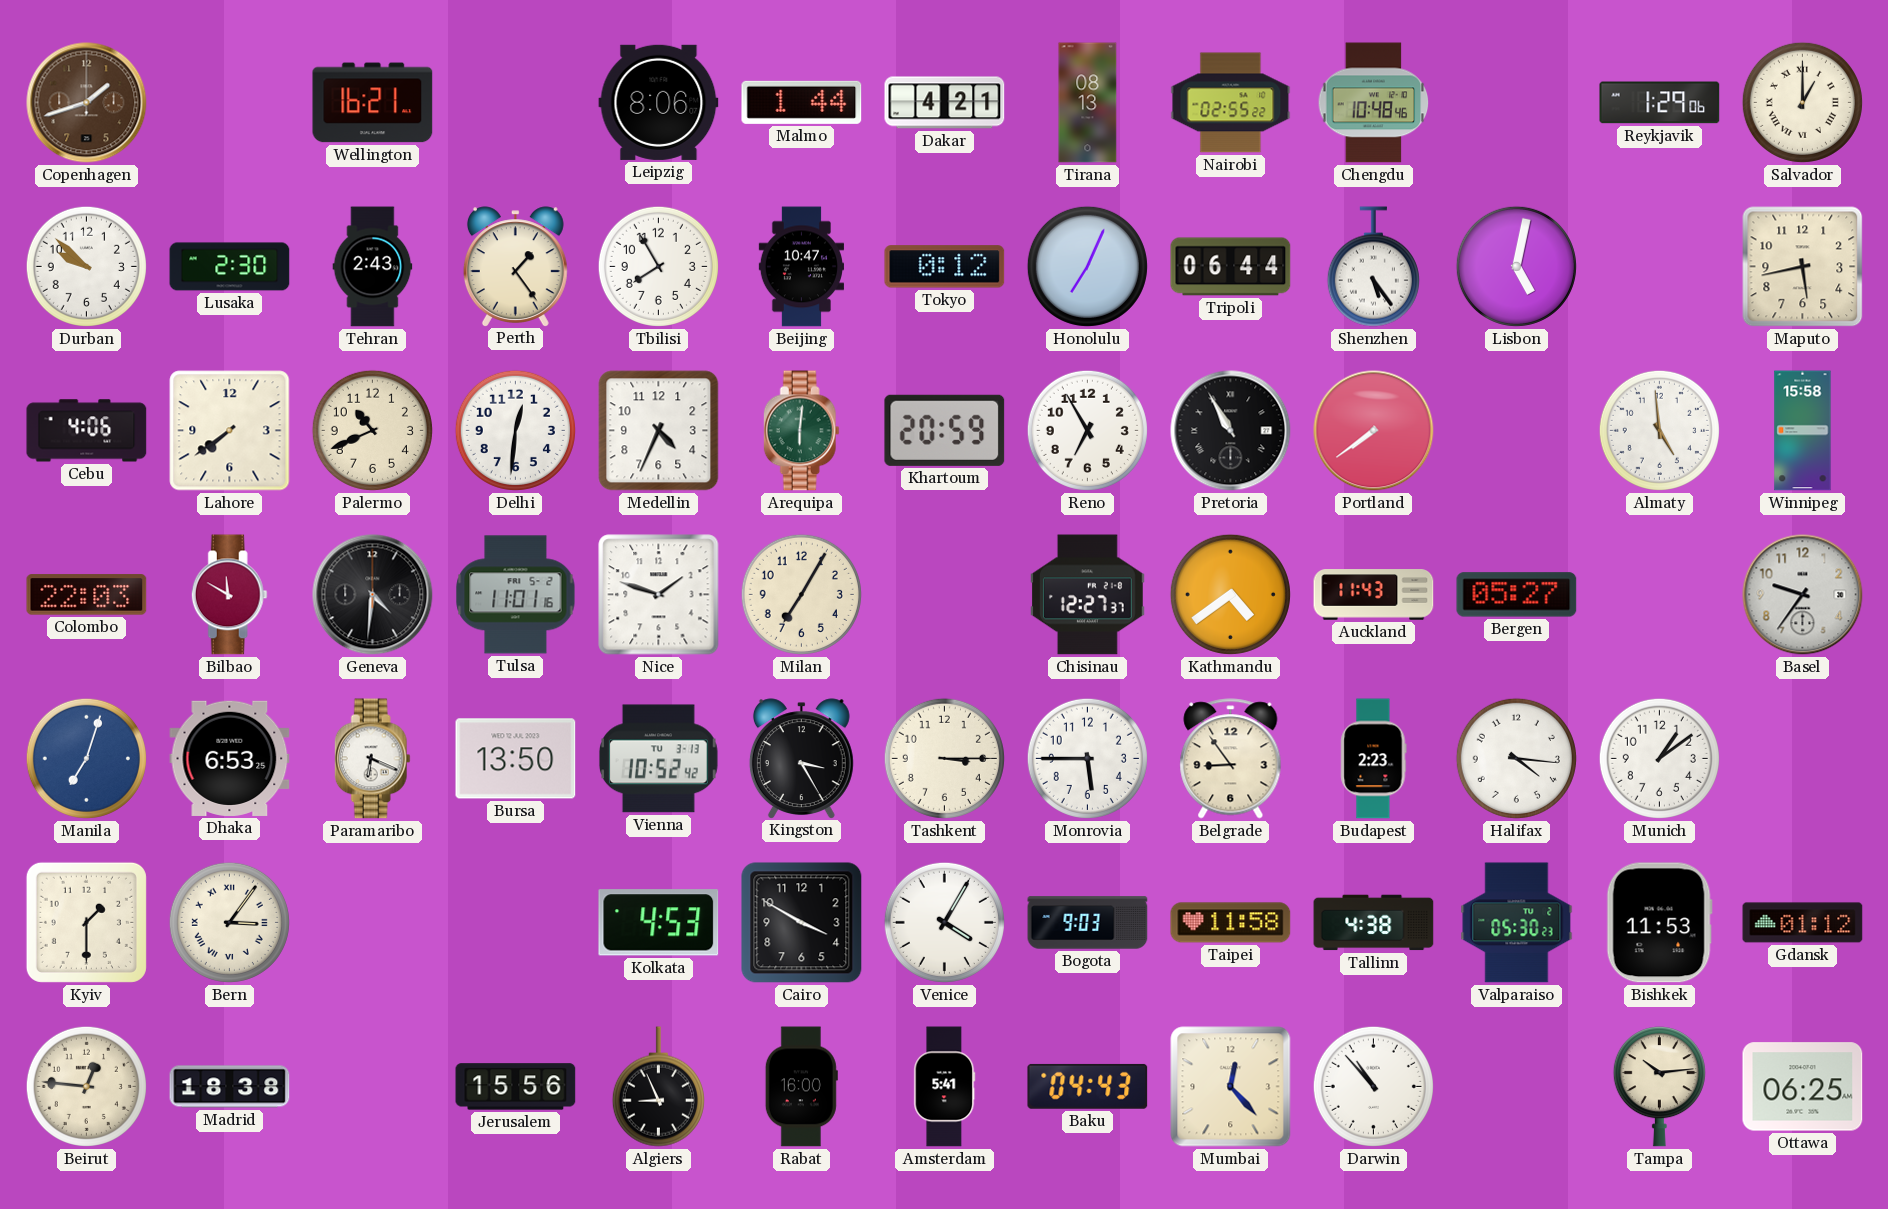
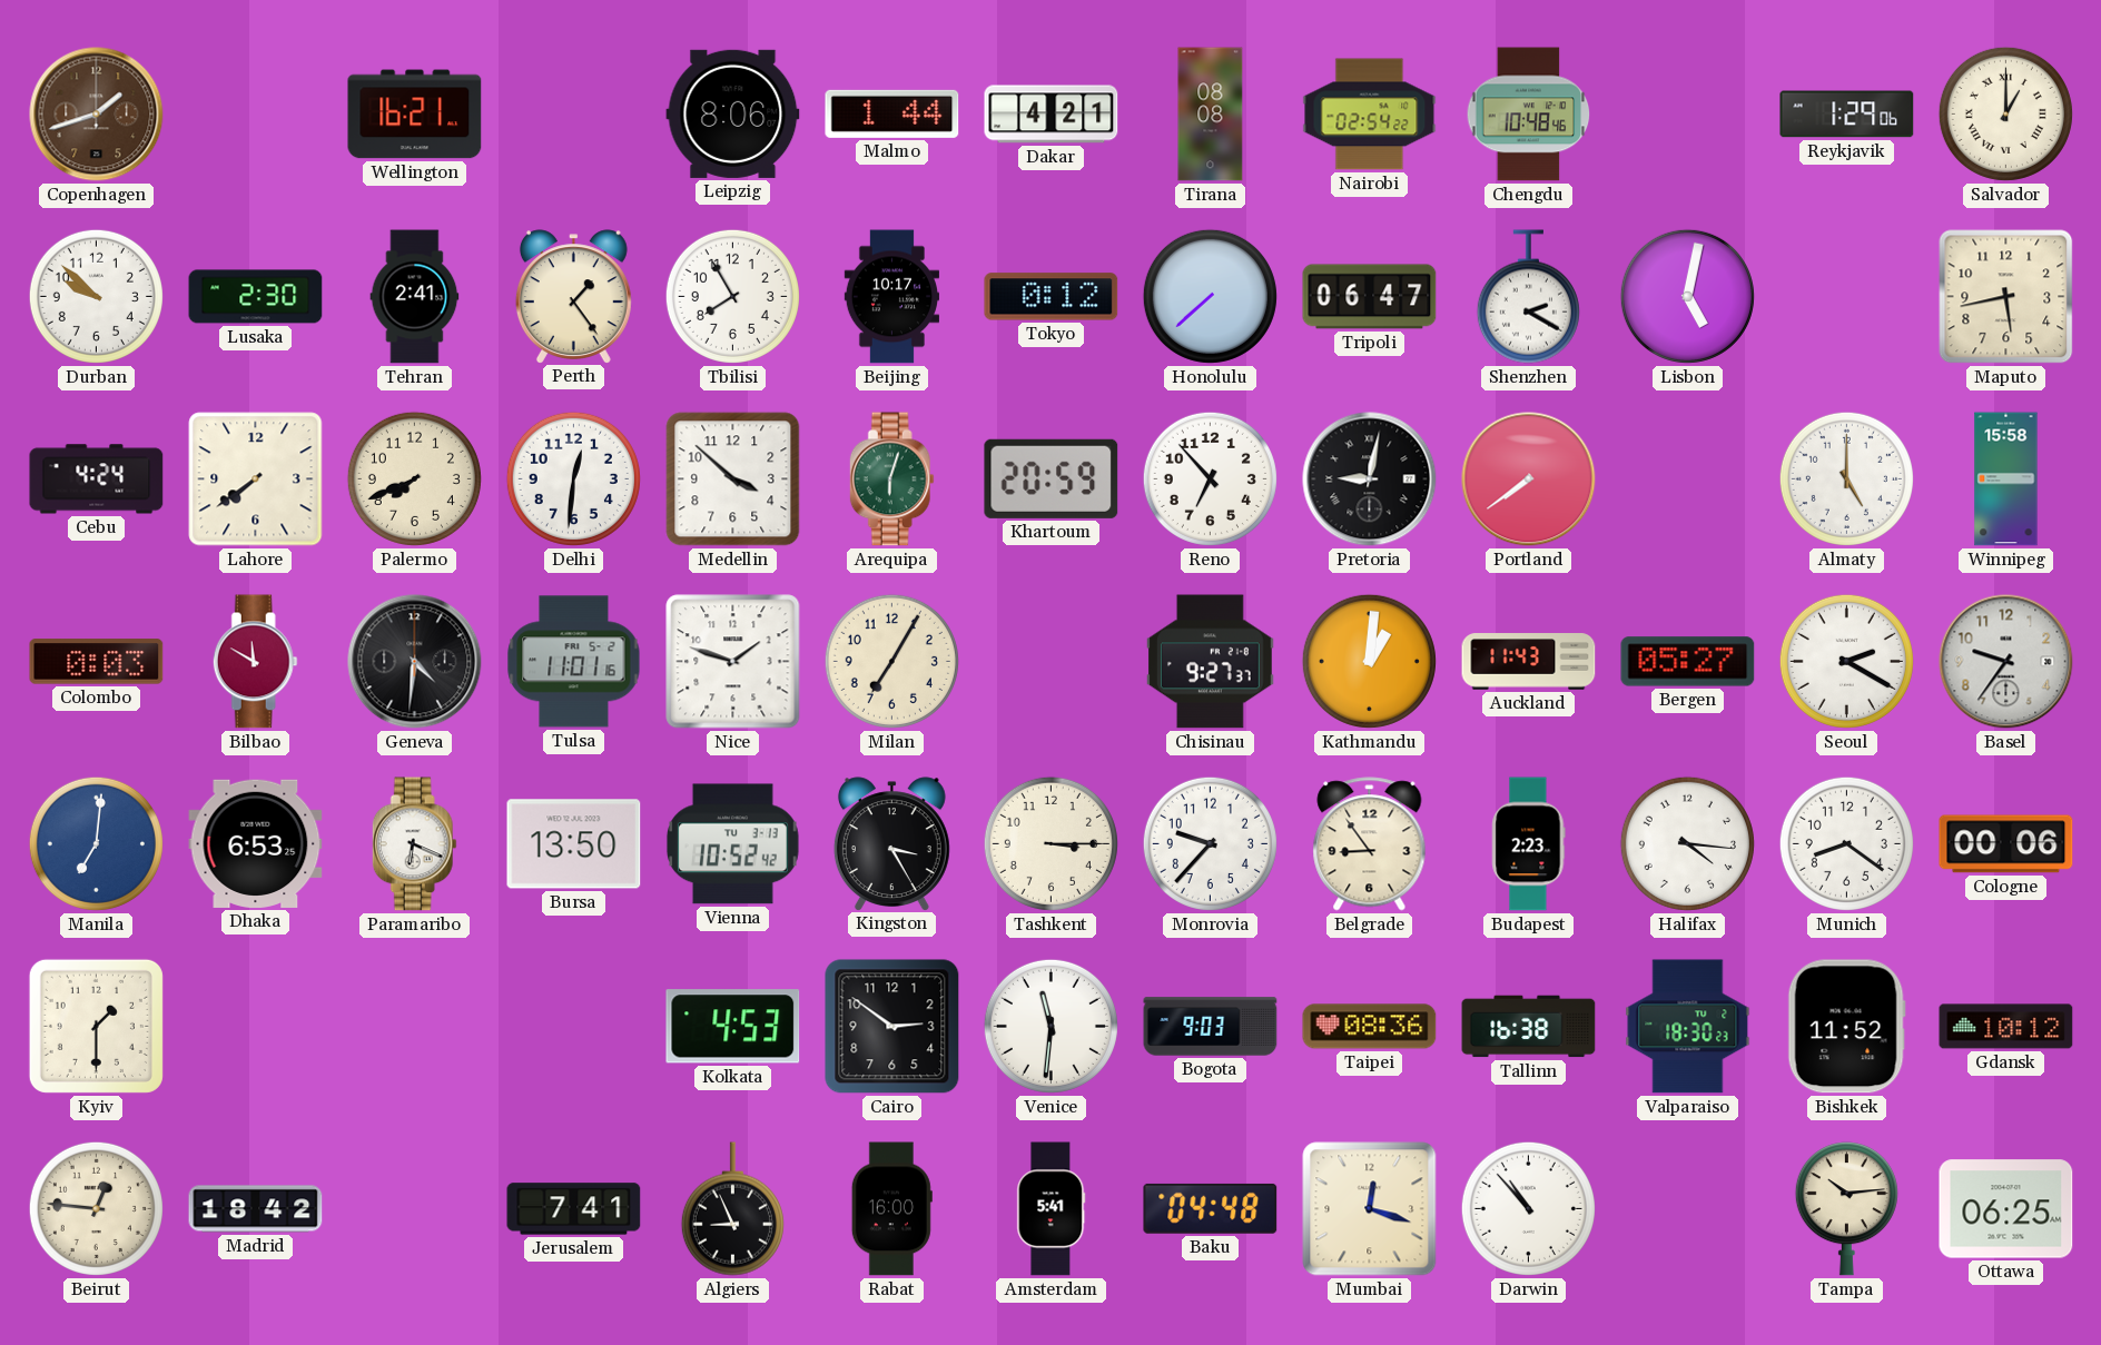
Tirana: 08:13 -> 08:08
Nairobi: 02:55 -> 02:54
Tehran: 2:43 -> 2:41
Beijing: 10:47 -> 10:17
Honolulu: 7:04 -> 7:38
Tripoli: 06:44 -> 06:47
Shenzhen: 5:24 -> 2:20
Cebu: 4:06 -> 4:24
Palermo: 10:41 -> 7:41
Medellin: 4:34 -> 3:52
Arequipa: 6:01 -> 6:03
Reno: 6:55 -> 6:53
Pretoria: 10:55 -> 9:02
Almaty: 4:59 -> 5:00
Colombo: 22:03 -> 0:03
Chisinau: 12:27 -> 9:27
Kathmandu: 4:39 -> 1:01
Seoul: none -> 2:20
Manila: 7:03 -> 7:01
Monrovia: 5:45 -> 9:37
Munich: 1:09 -> 8:21
Cologne: none -> 00:06
Bern: 3:06 -> none
Cairo: 3:50 -> 2:51
Venice: 4:05 -> 11:31
Taipei: 11:58 -> 08:36
Tallinn: 4:38 -> 16:38
Valparaiso: 05:30 -> 18:30
Bishkek: 11:53 -> 11:52
Gdansk: 01:12 -> 10:12
Madrid: 18:38 -> 18:42
Jerusalem: 15:56 -> 7:41
Baku: 04:43 -> 04:48
Mumbai: 12:23 -> 12:18
